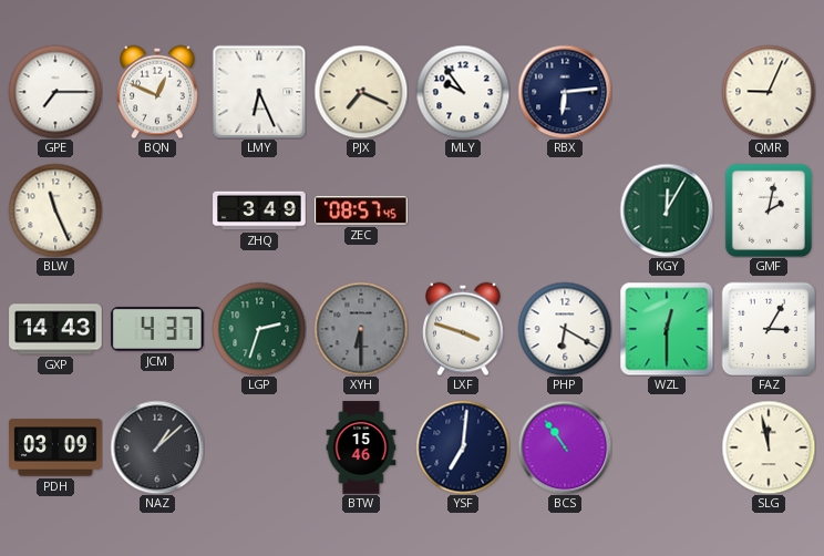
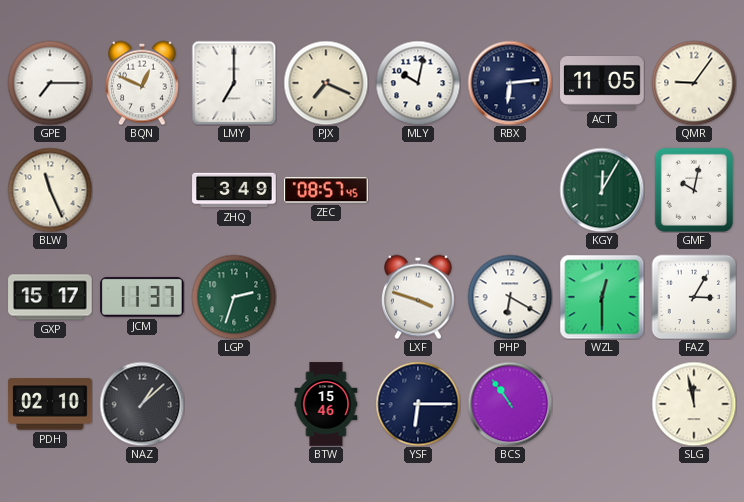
LMY: 6:26 -> 7:00
MLY: 9:54 -> 10:02
ACT: none -> 11:05
QMR: 9:04 -> 9:06
GMF: 2:02 -> 10:02
GXP: 14:43 -> 15:17
JCM: 4:37 -> 11:37
XYH: 6:30 -> none
PDH: 03:09 -> 02:10
YSF: 7:01 -> 6:15
